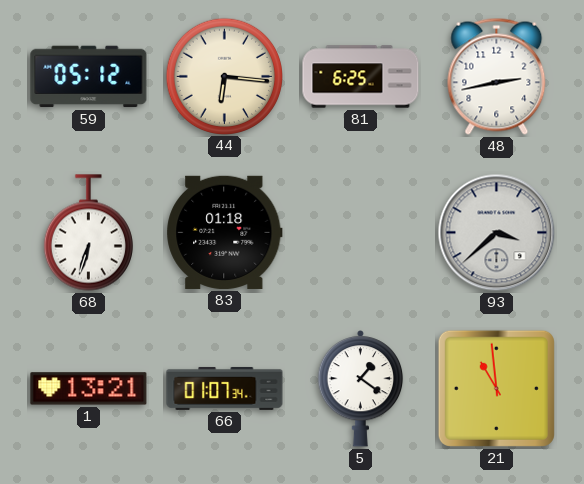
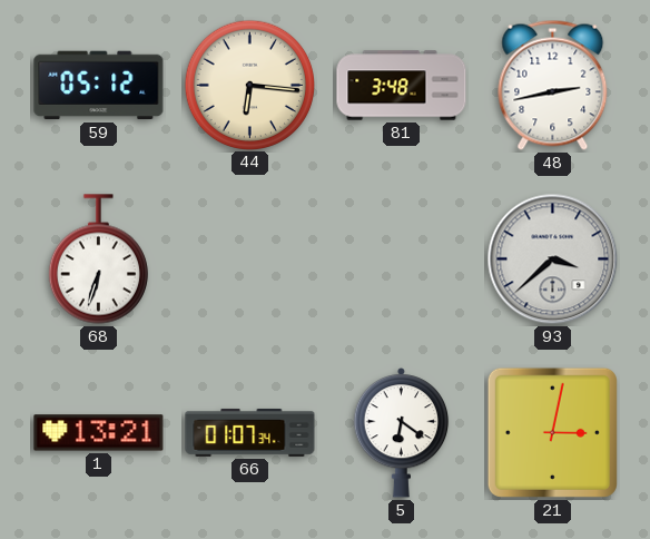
81: 6:25 -> 3:48
83: 01:18 -> none
5: 1:21 -> 6:21
21: 10:59 -> 3:02
